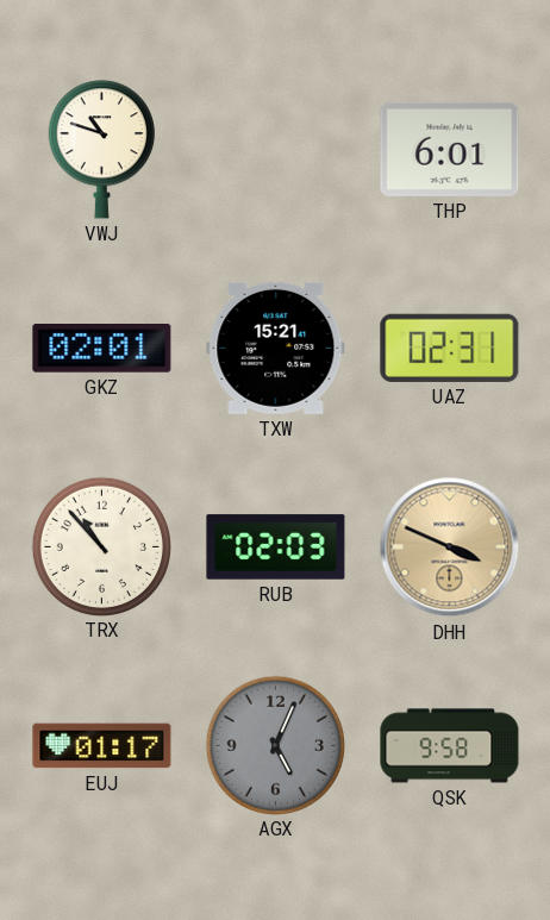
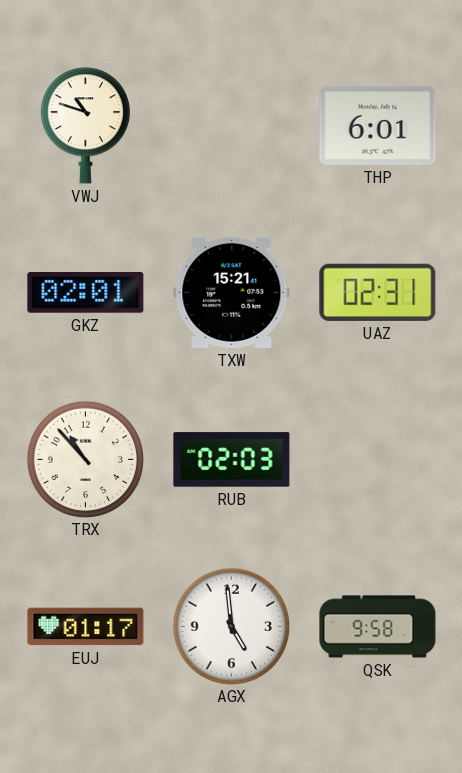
DHH: 3:49 -> none
AGX: 5:04 -> 4:59
AGX dial: grey -> white
